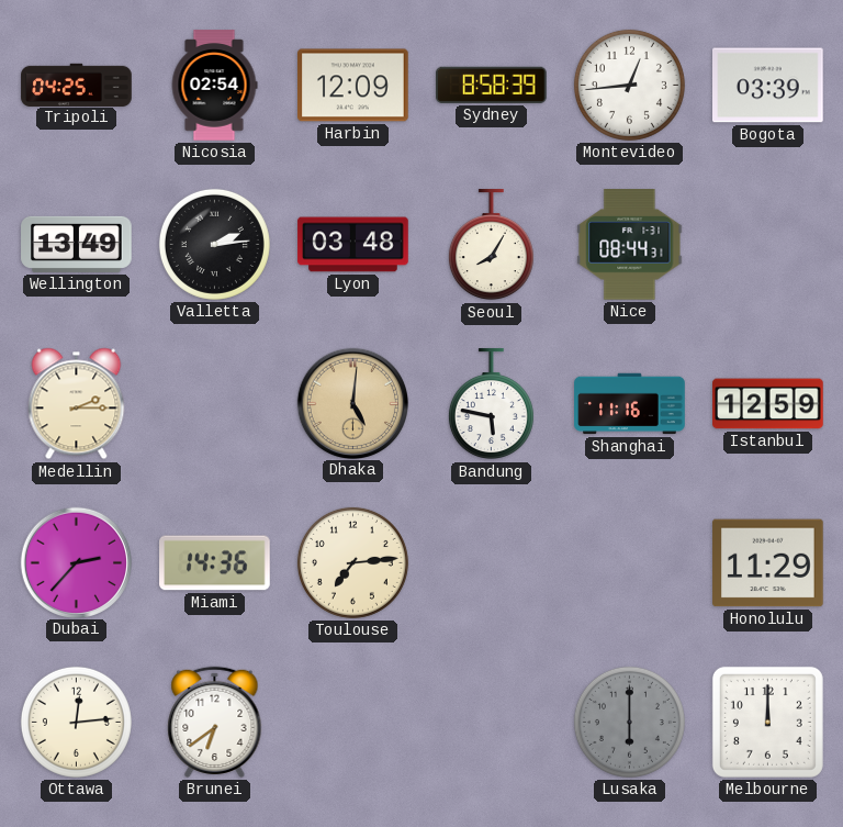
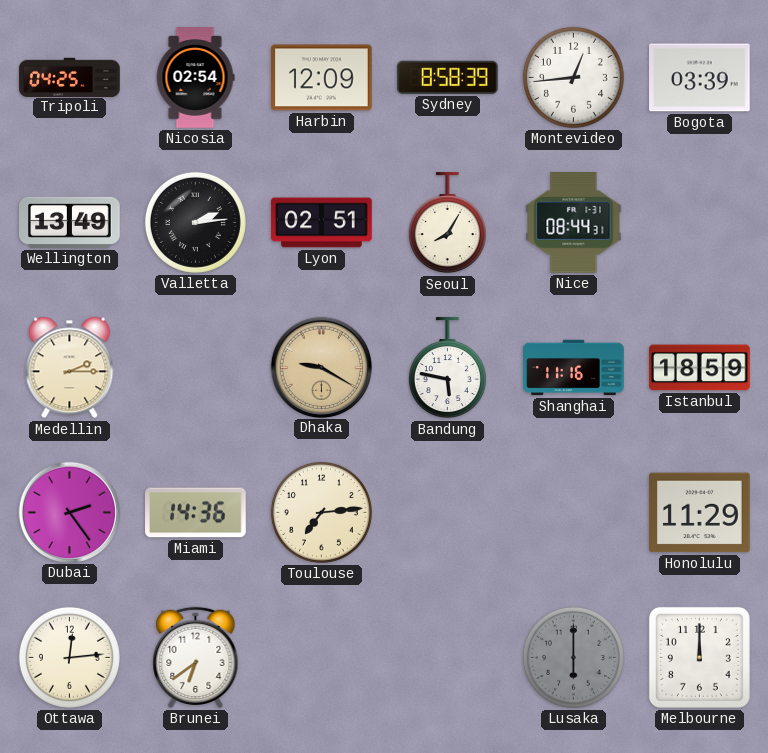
Lyon: 03:48 -> 02:51
Dhaka: 5:01 -> 9:20
Istanbul: 12:59 -> 18:59
Dubai: 2:37 -> 2:24
